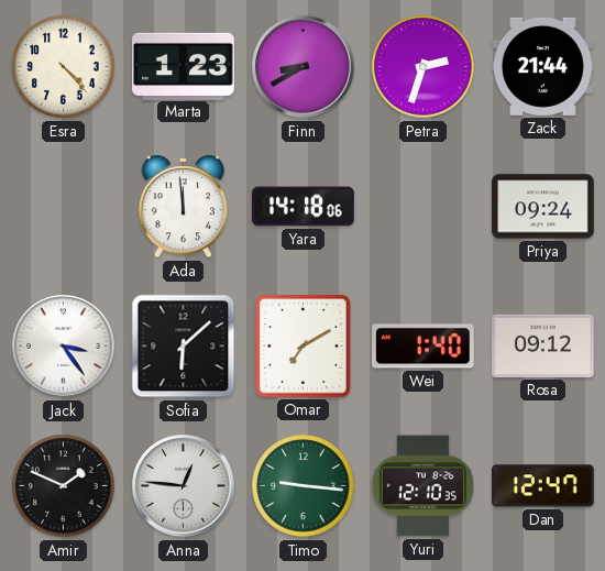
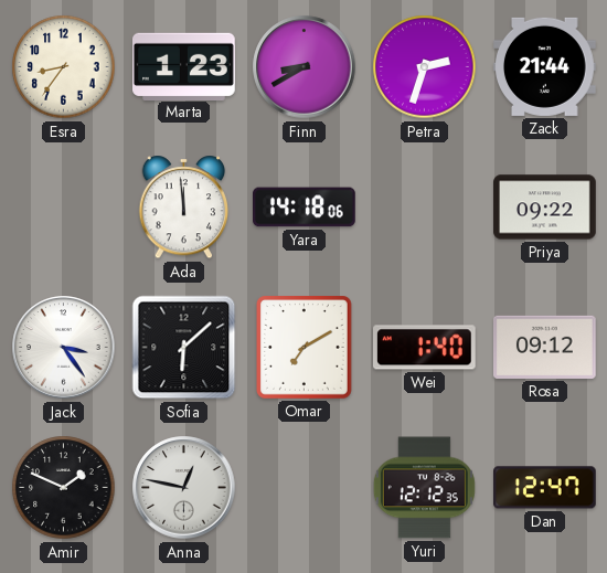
Esra: 4:23 -> 8:36
Priya: 09:24 -> 09:22
Anna: 12:46 -> 12:47
Timo: 9:16 -> none
Yuri: 12:10 -> 12:12
